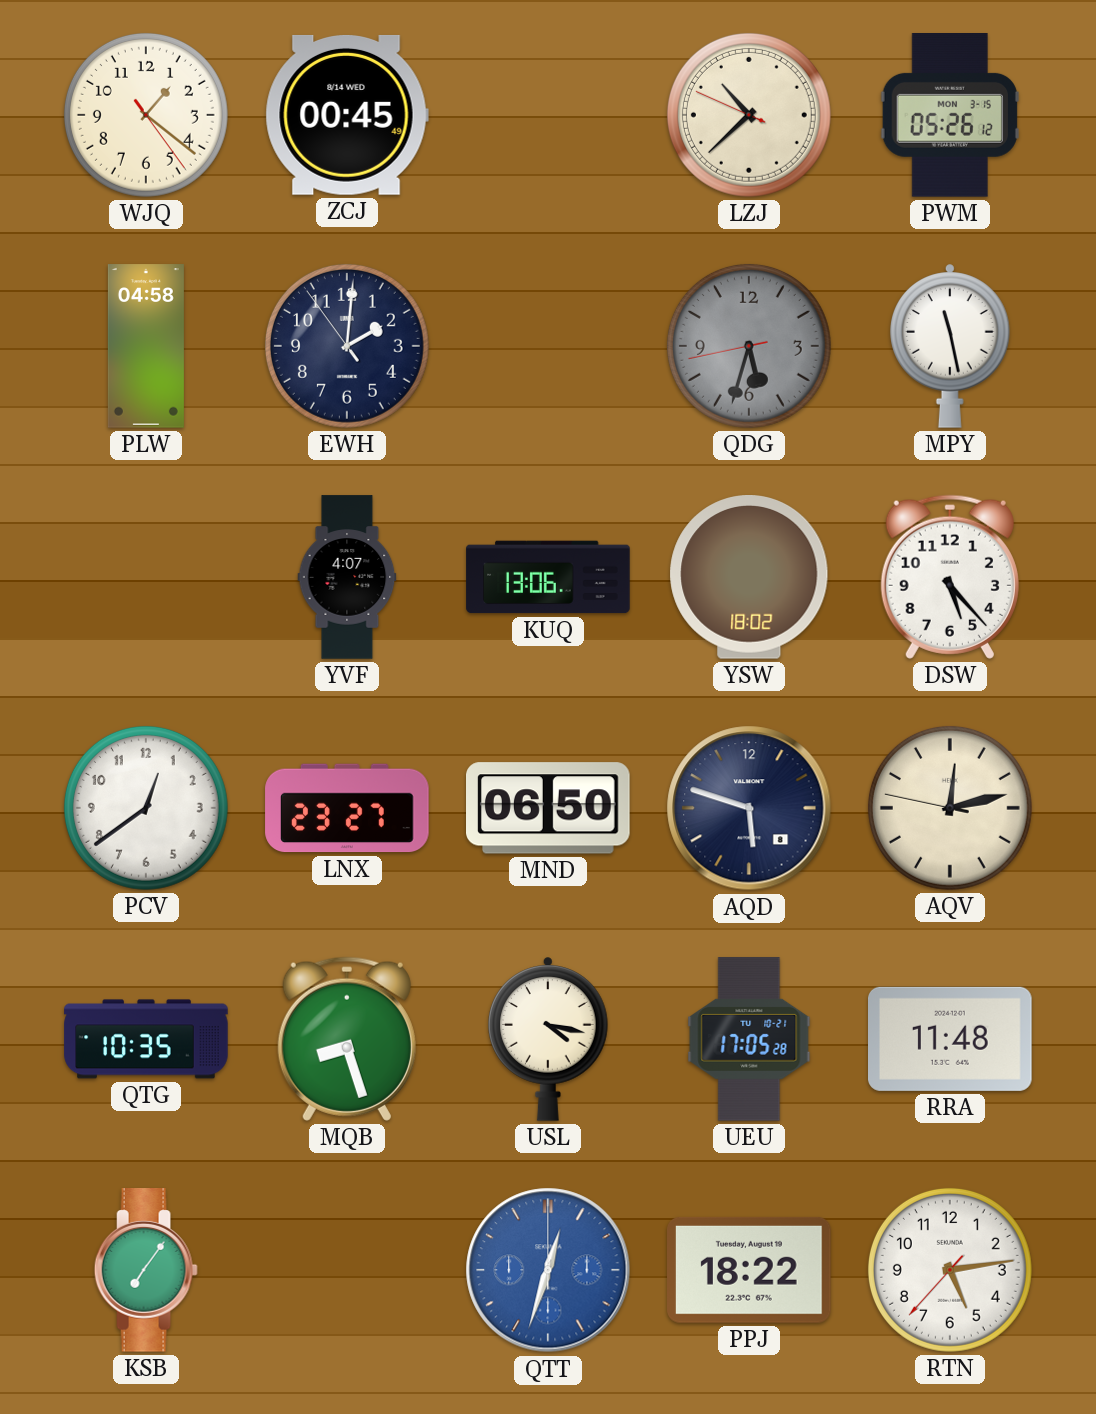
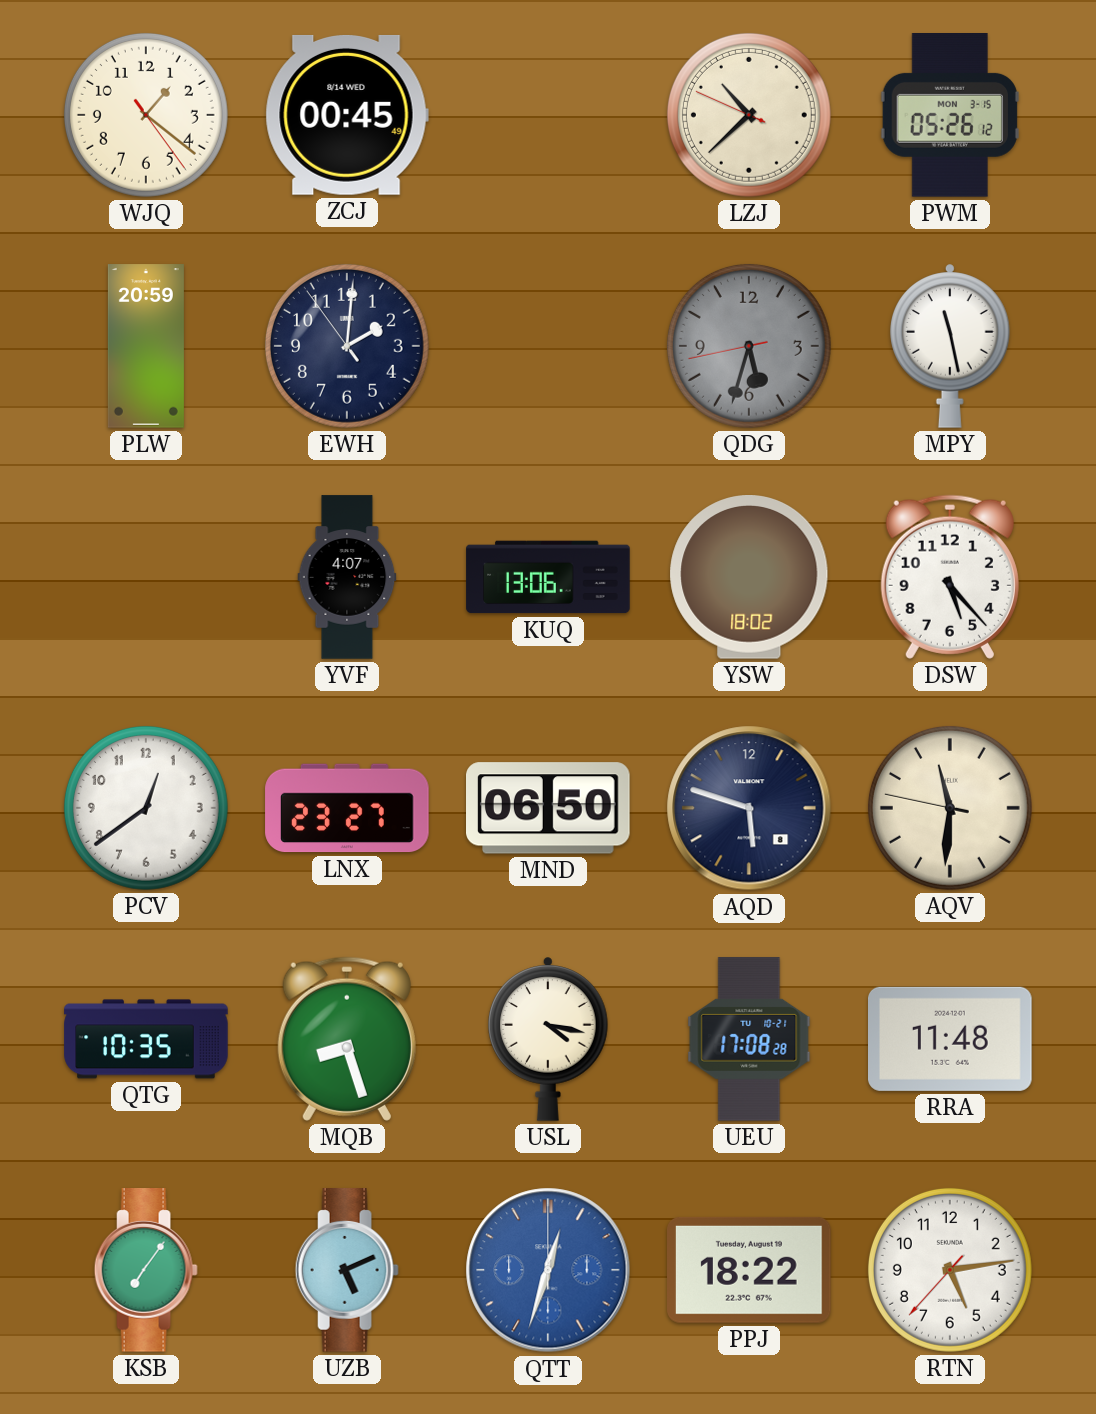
PLW: 04:58 -> 20:59
AQV: 12:12 -> 11:30
UEU: 17:05 -> 17:08
UZB: none -> 5:11
